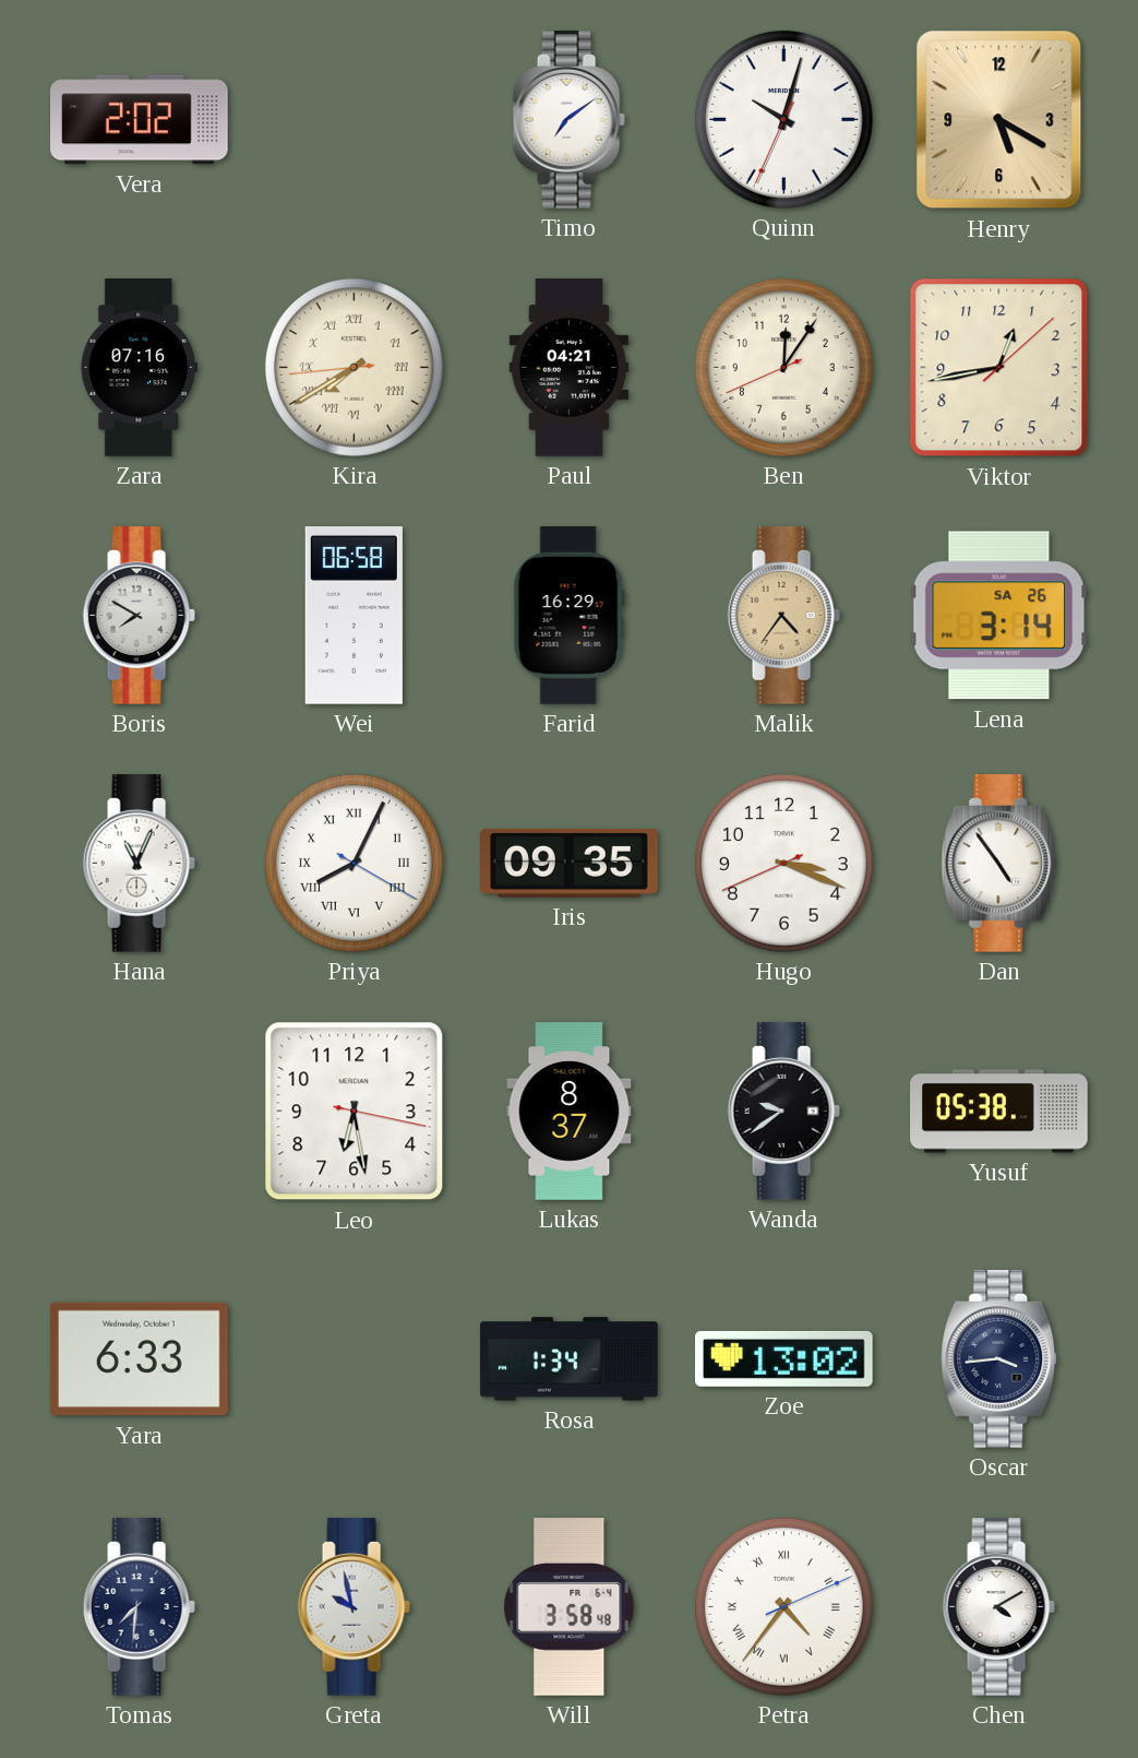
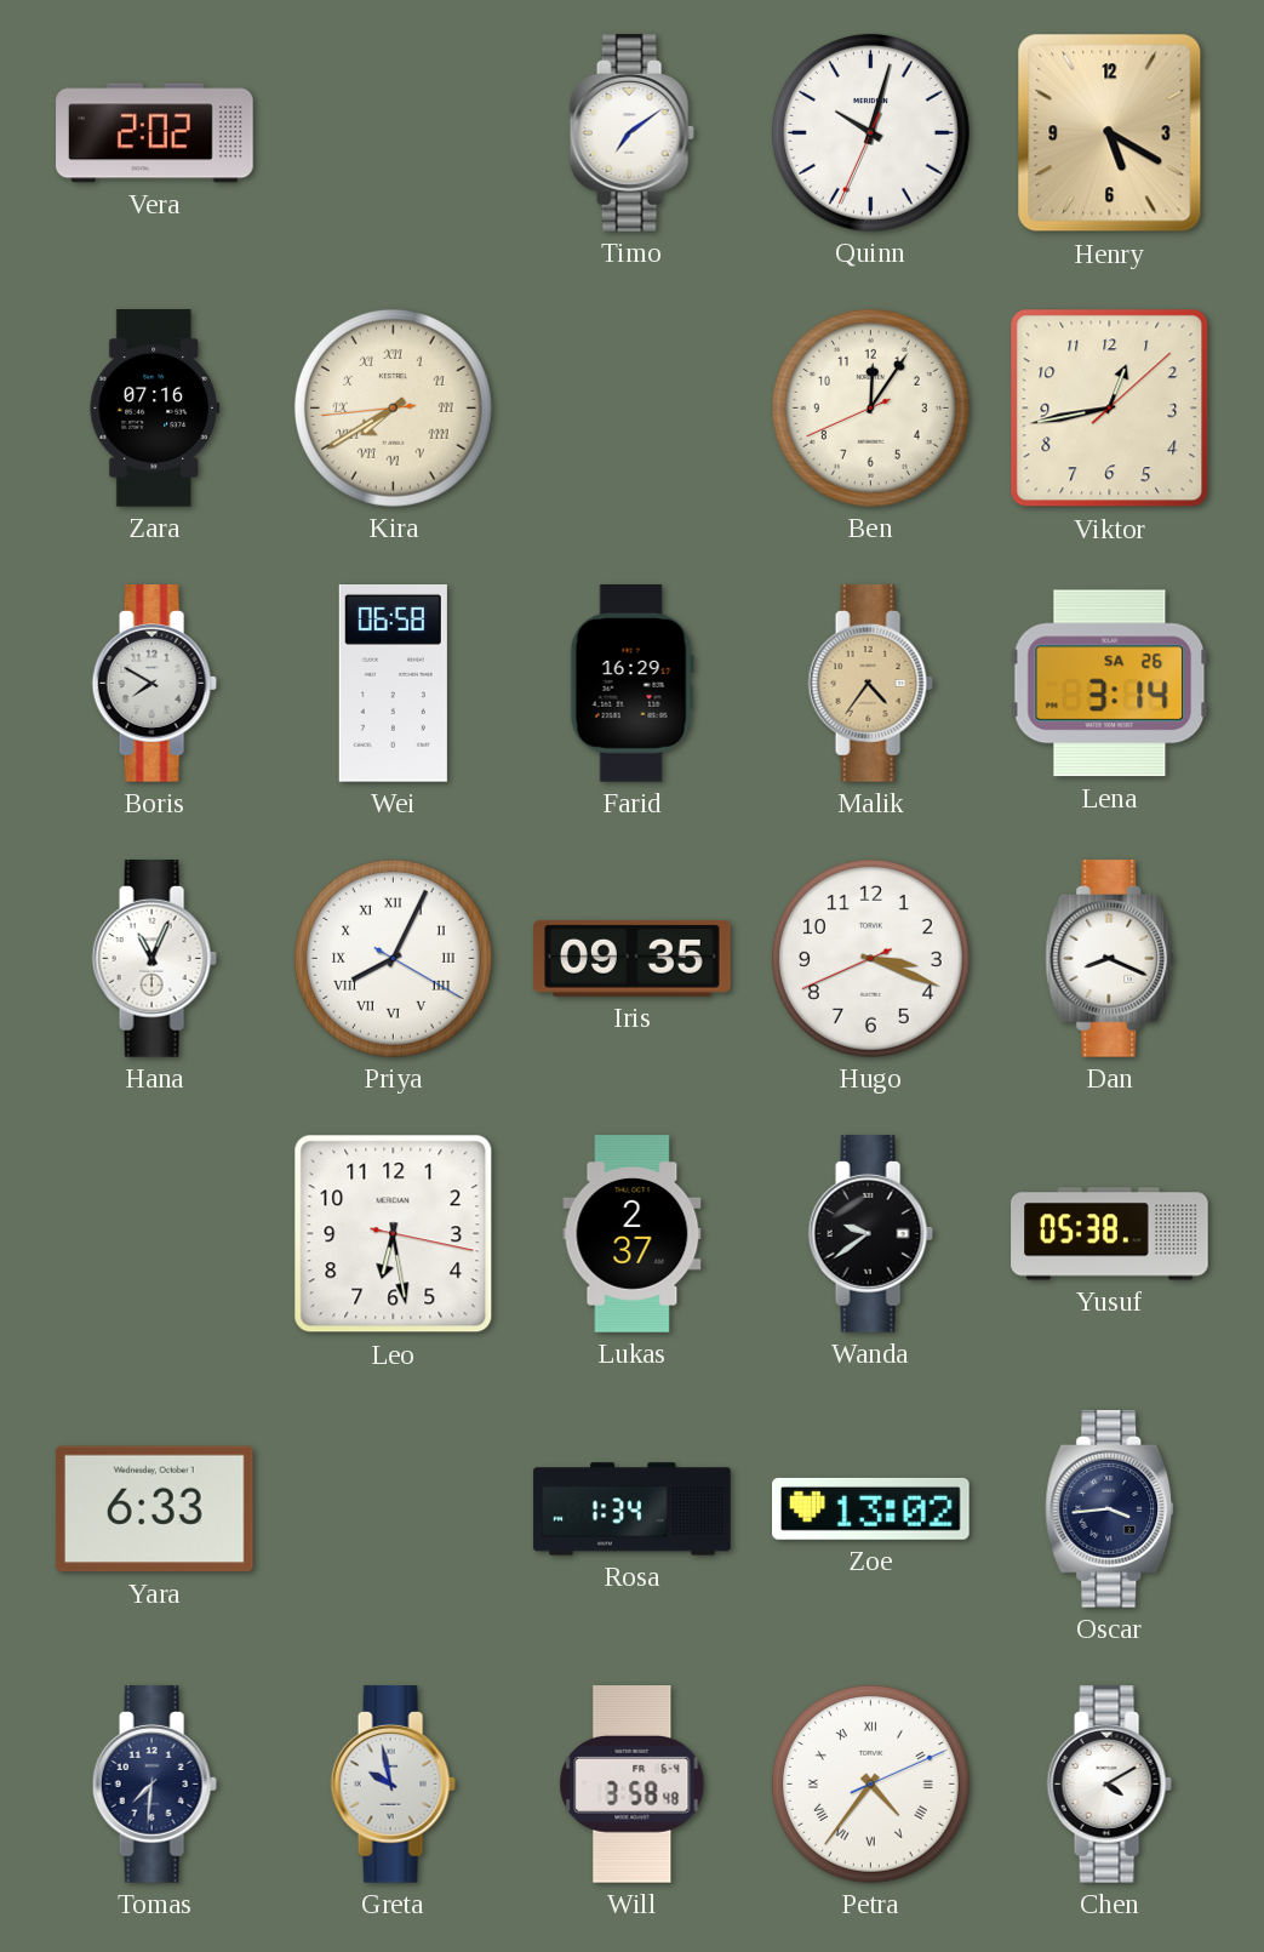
Paul: 04:21 -> none
Dan: 4:54 -> 8:19
Lukas: 8:37 -> 2:37
